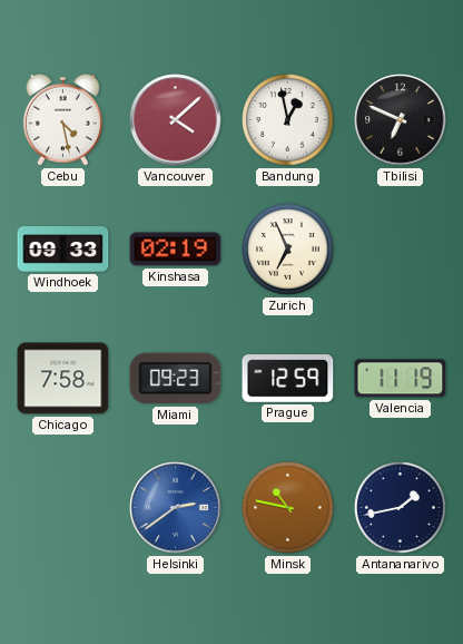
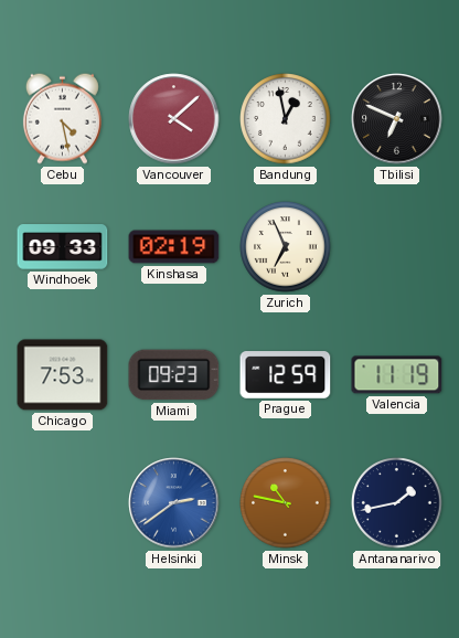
Chicago: 7:58 -> 7:53
